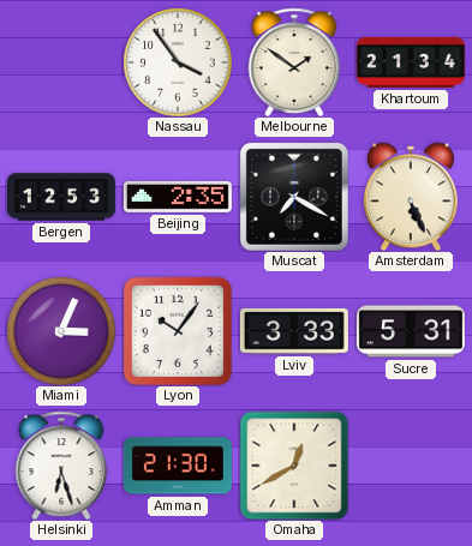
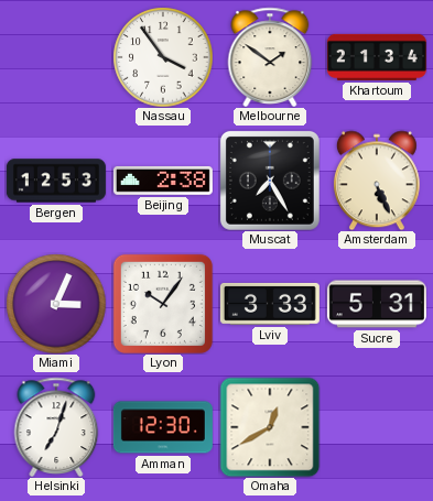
Beijing: 2:35 -> 2:38
Muscat: 7:20 -> 7:25
Helsinki: 6:27 -> 7:03
Amman: 21:30 -> 12:30
